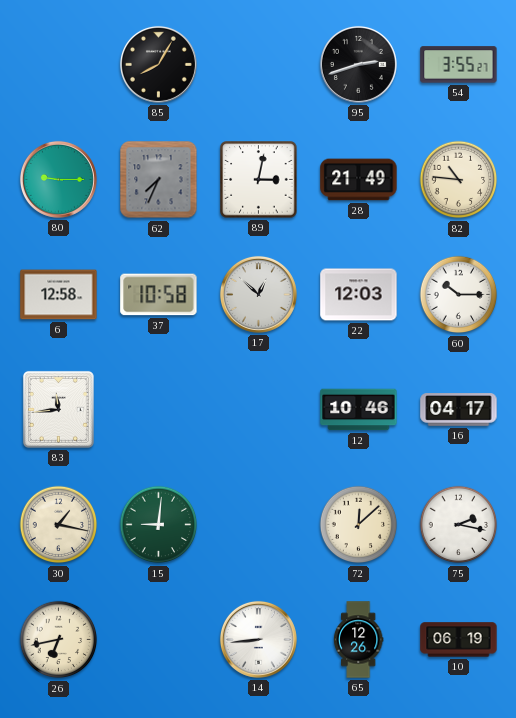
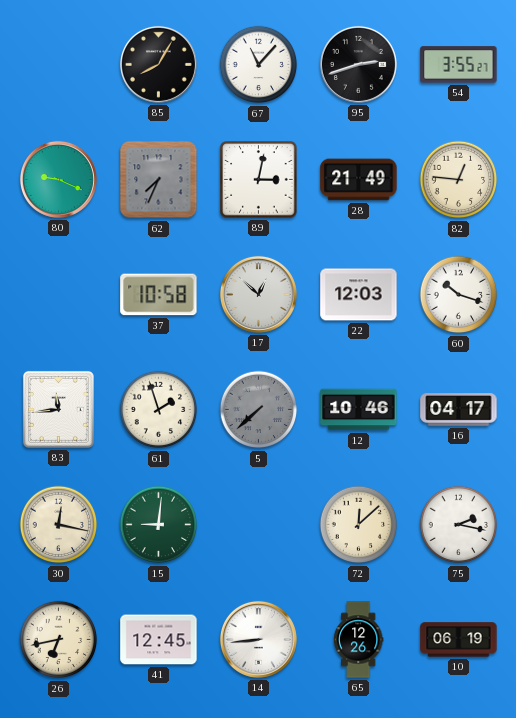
67: none -> 11:07
80: 9:15 -> 9:19
82: 10:46 -> 12:46
6: 12:58 -> none
60: 10:15 -> 10:18
61: none -> 1:57
5: none -> 7:38
30: 1:17 -> 12:17
41: none -> 12:45
